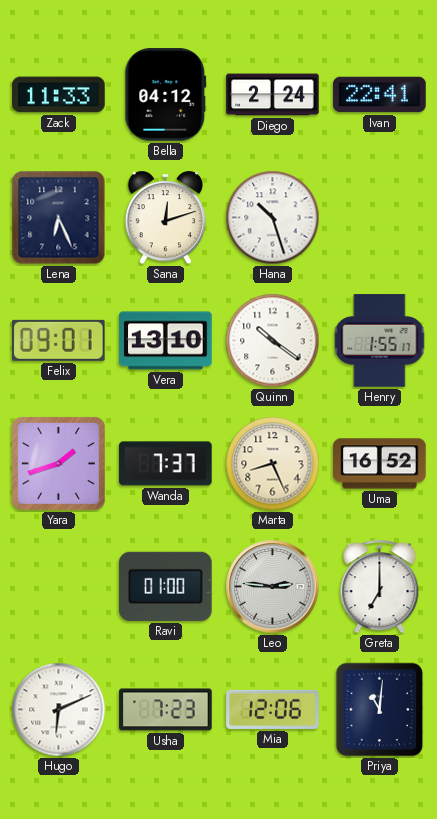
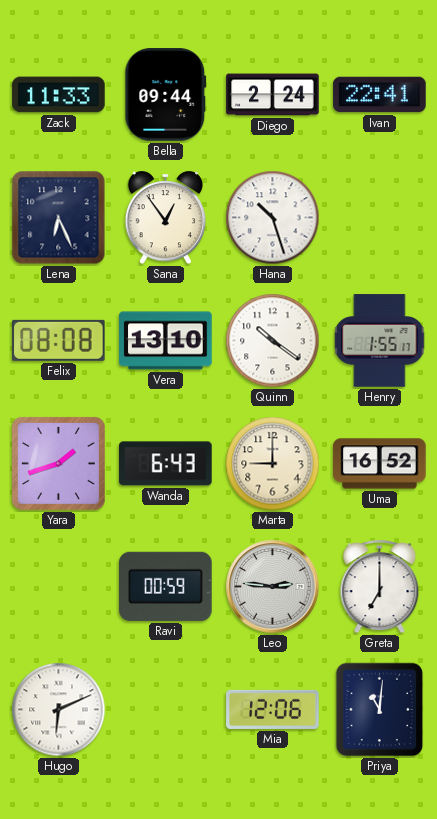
Bella: 04:12 -> 09:44
Sana: 12:12 -> 12:54
Felix: 09:01 -> 08:08
Wanda: 7:37 -> 6:43
Marta: 8:26 -> 9:00
Ravi: 01:00 -> 00:59
Usha: 7:23 -> none
